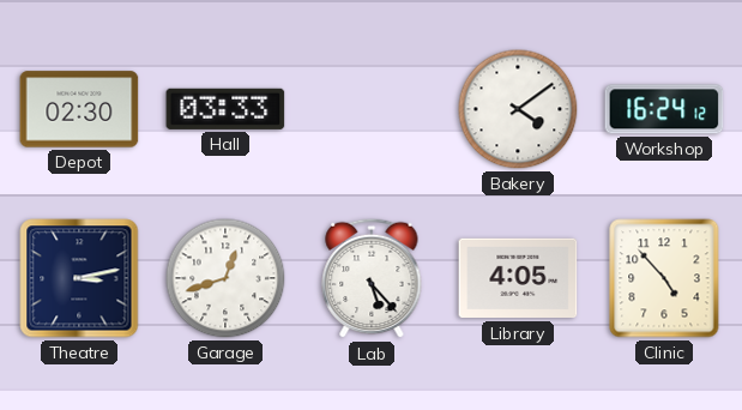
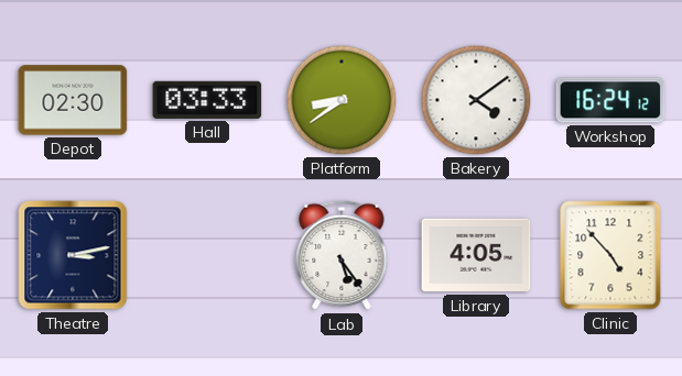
Platform: none -> 8:39
Garage: 12:42 -> none
Lab: 5:23 -> 5:24
